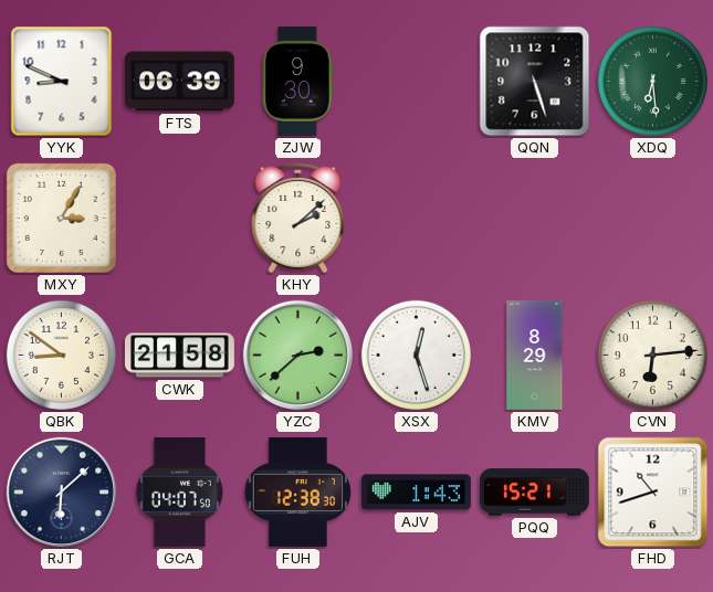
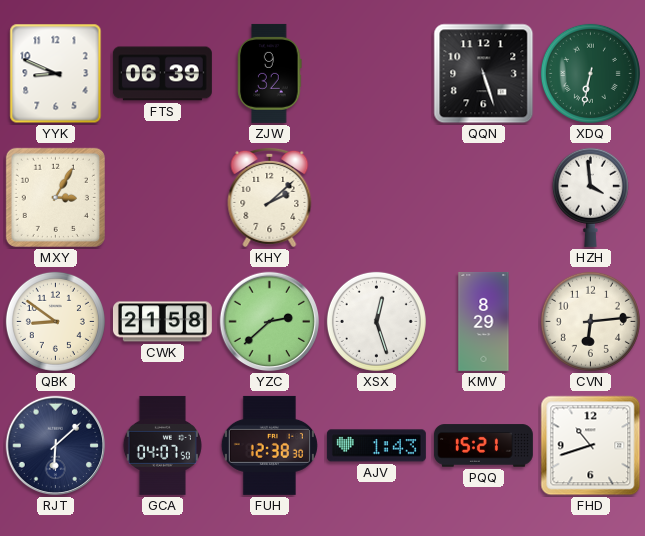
ZJW: 9:30 -> 9:32
XDQ: 6:29 -> 6:32
HZH: none -> 3:59
